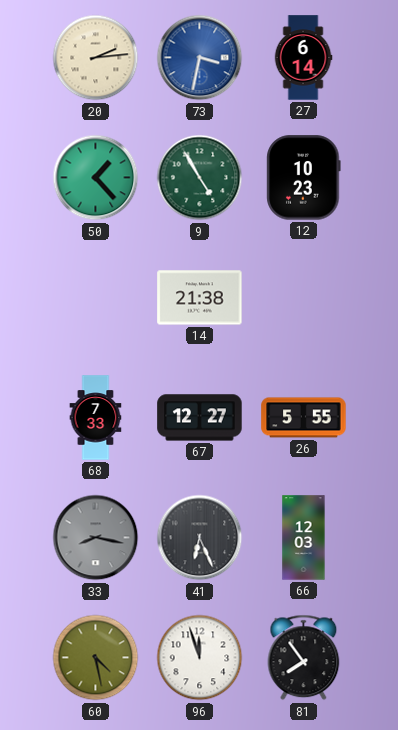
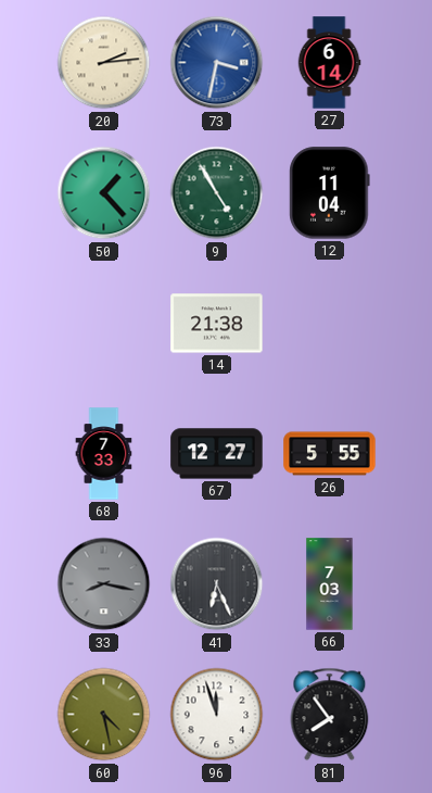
12: 10:23 -> 11:04
66: 12:03 -> 7:03
